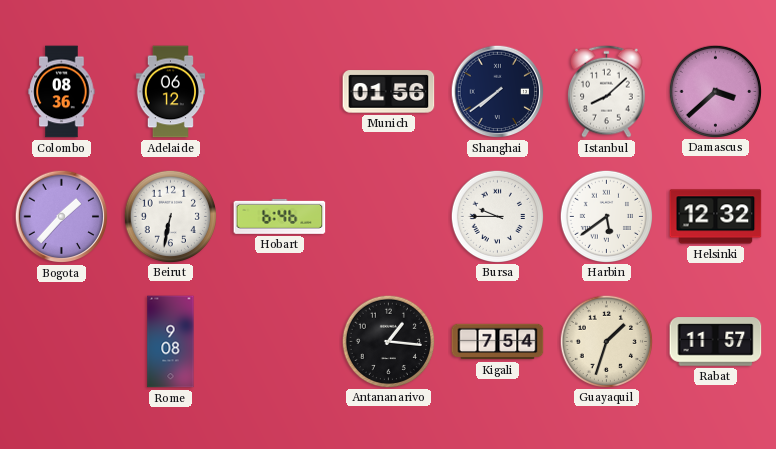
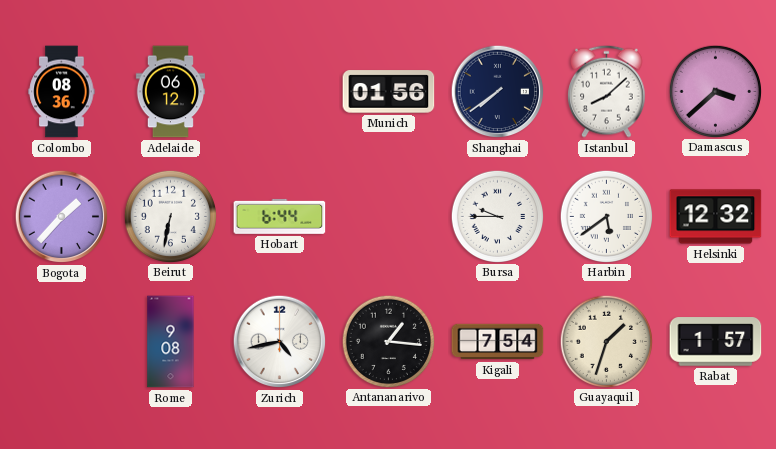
Hobart: 6:46 -> 6:44
Zurich: none -> 4:43
Rabat: 11:57 -> 1:57
